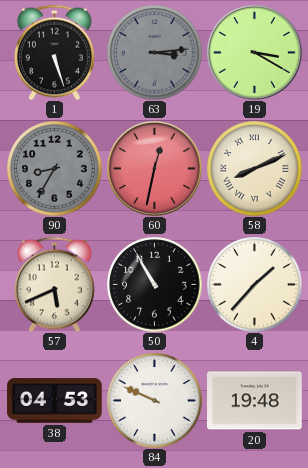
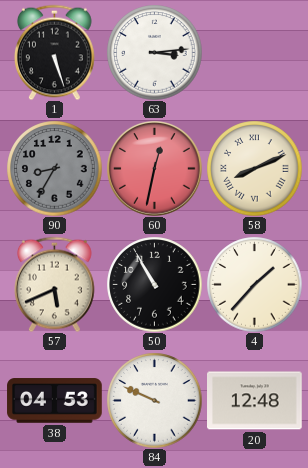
63 dial: grey -> white
19: 3:20 -> none
20: 19:48 -> 12:48
